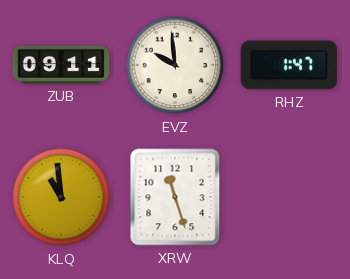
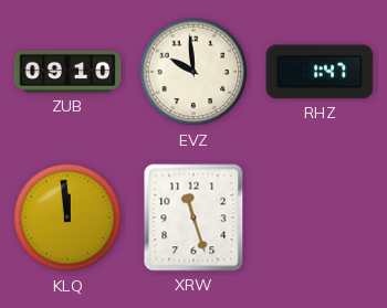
ZUB: 09:11 -> 09:10
KLQ: 10:59 -> 11:59
